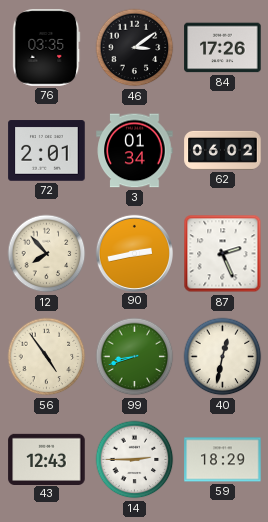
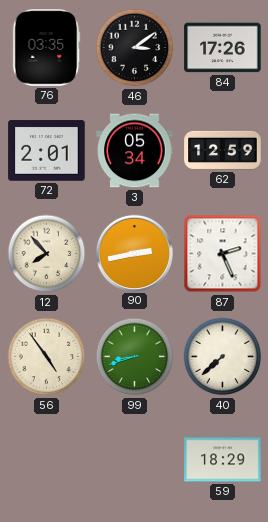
3: 01:34 -> 05:34
62: 06:02 -> 12:59
40: 12:32 -> 7:38
43: 12:43 -> none
14: 2:45 -> none
